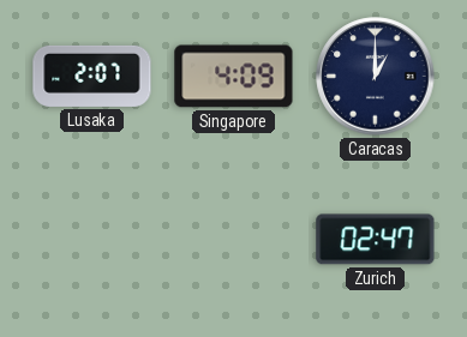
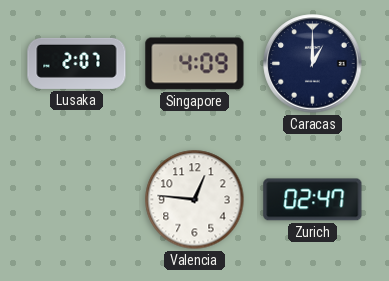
Valencia: none -> 12:46
